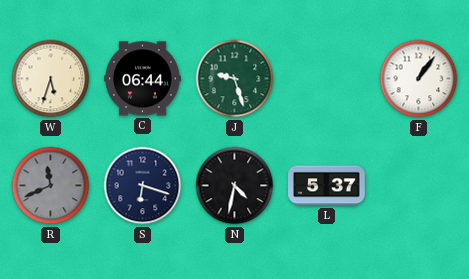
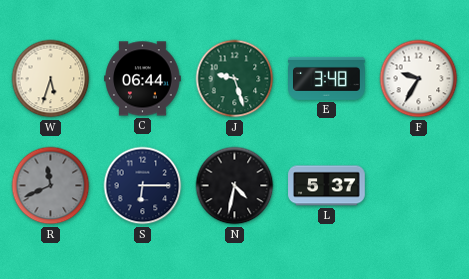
E: none -> 3:48
F: 1:06 -> 9:35
S: 6:18 -> 6:15
